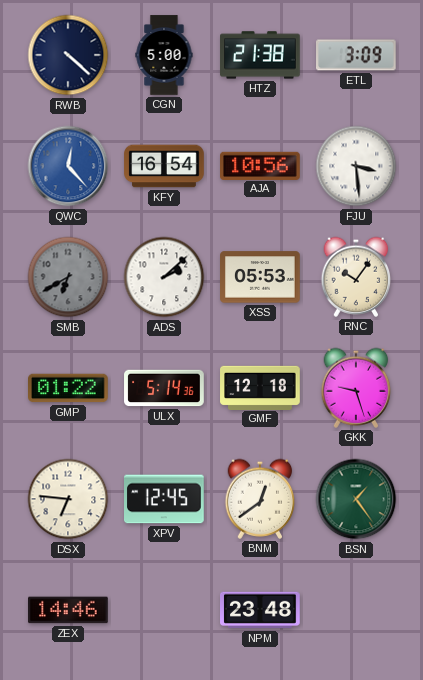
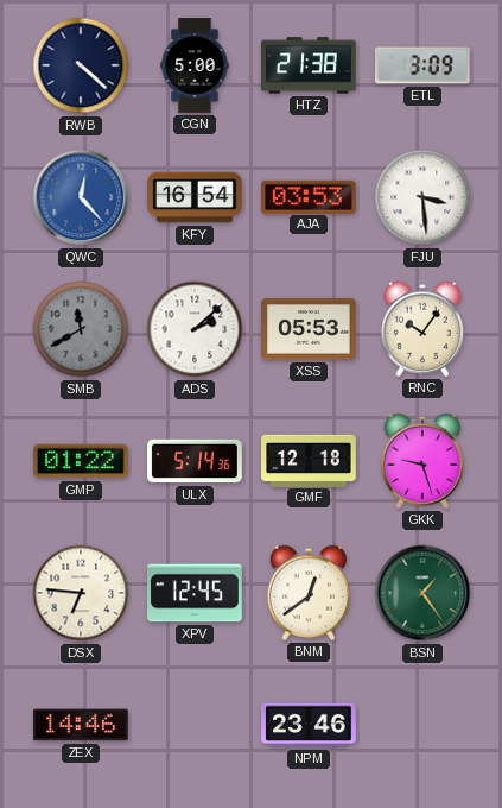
AJA: 10:56 -> 03:53
SMB: 6:40 -> 11:40
NPM: 23:48 -> 23:46
